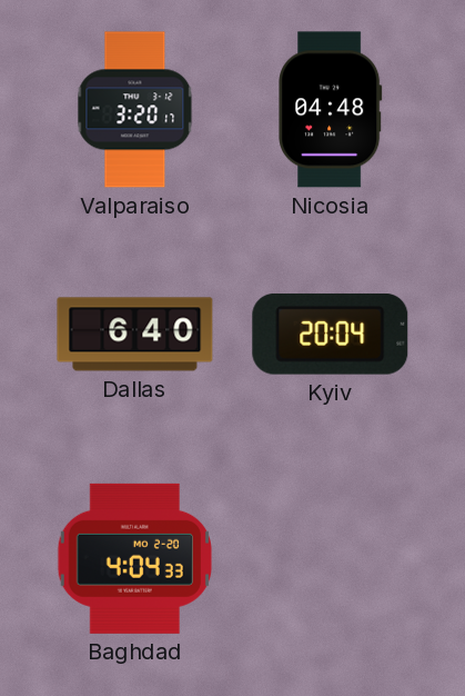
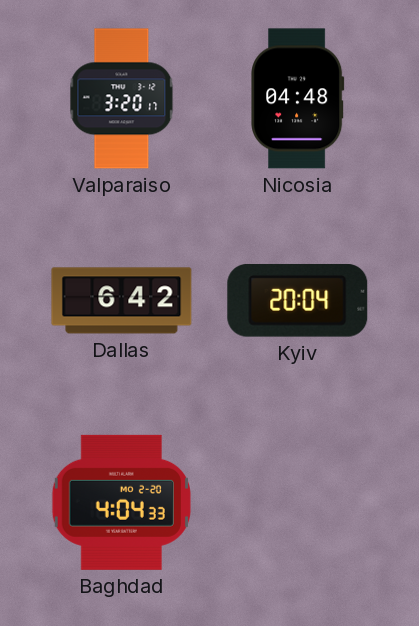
Dallas: 6:40 -> 6:42
